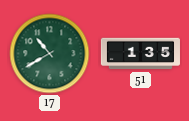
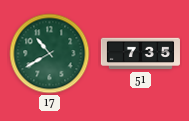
51: 1:35 -> 7:35
